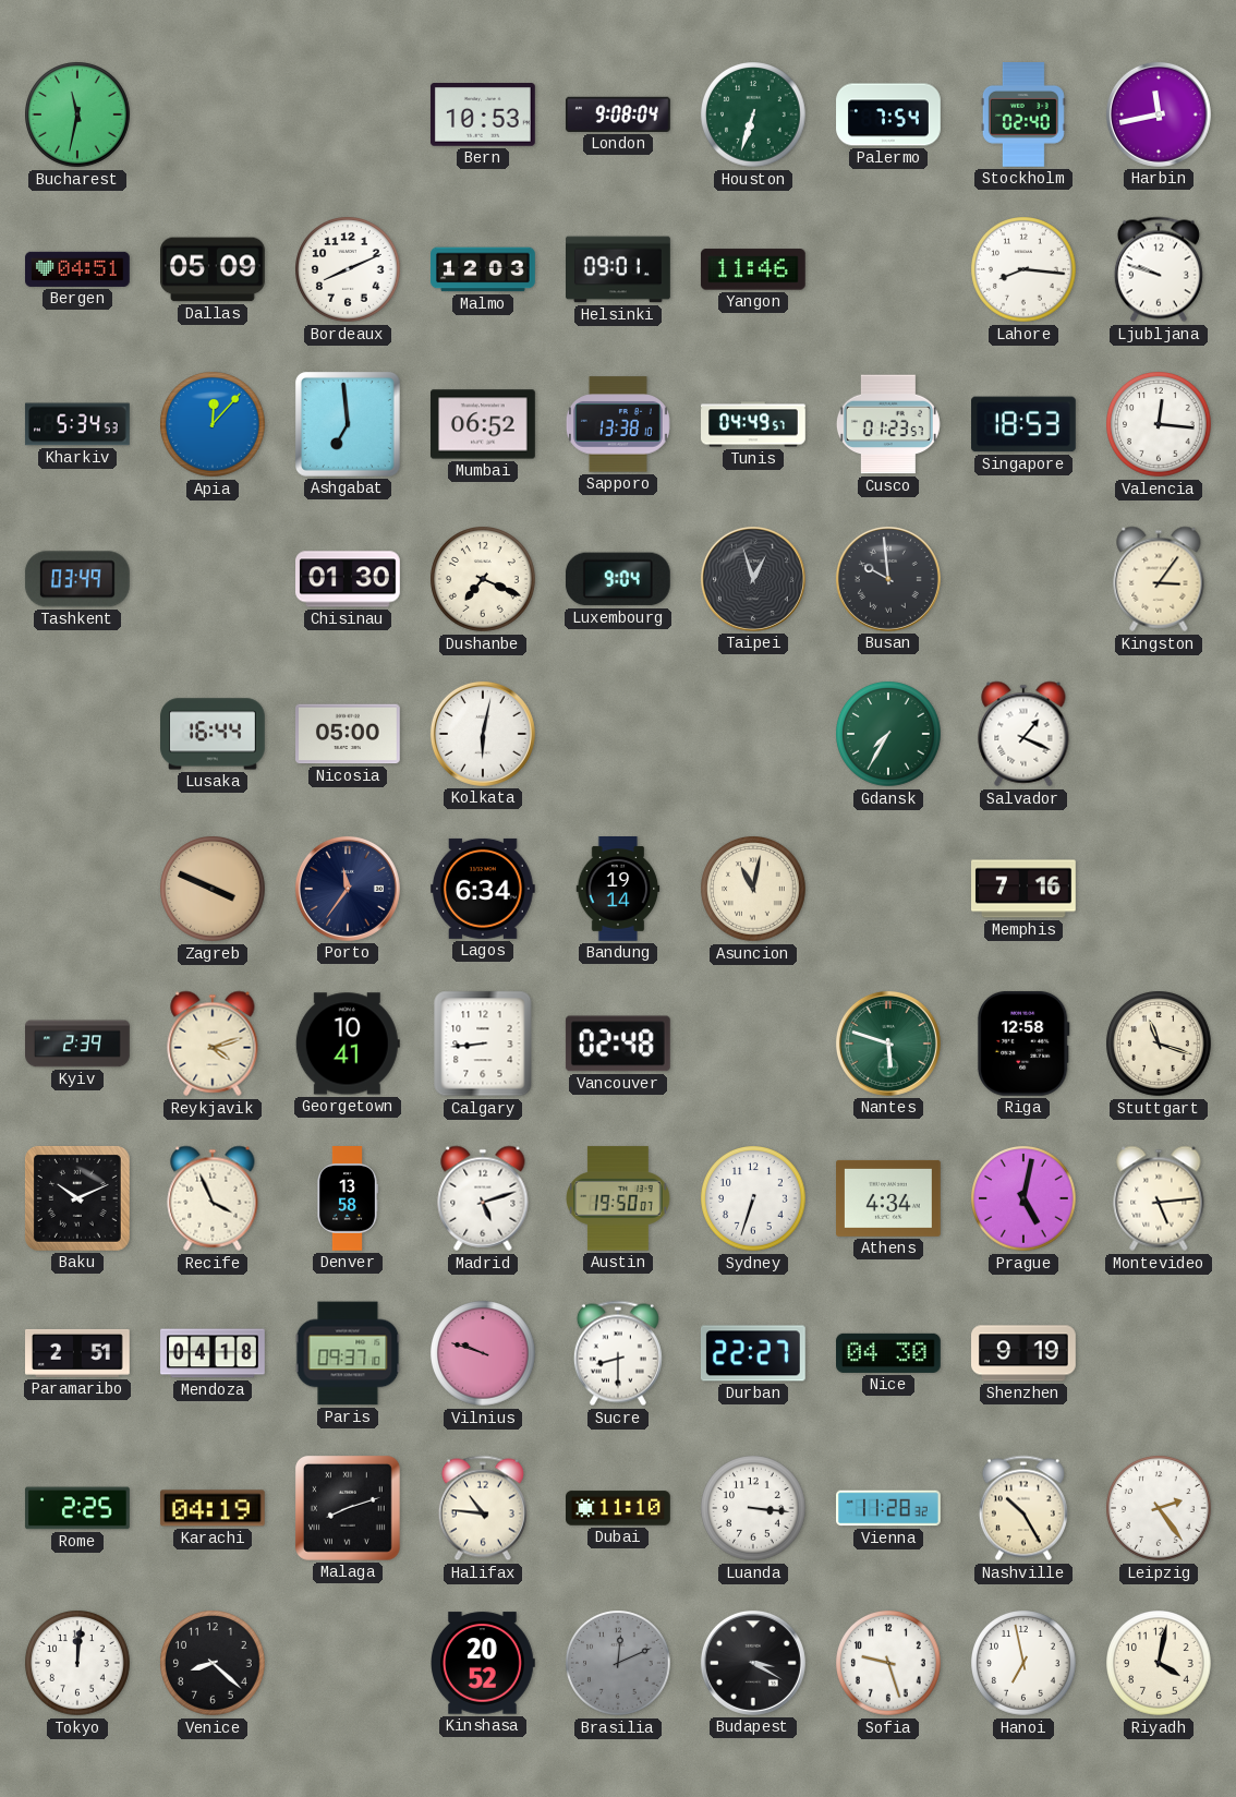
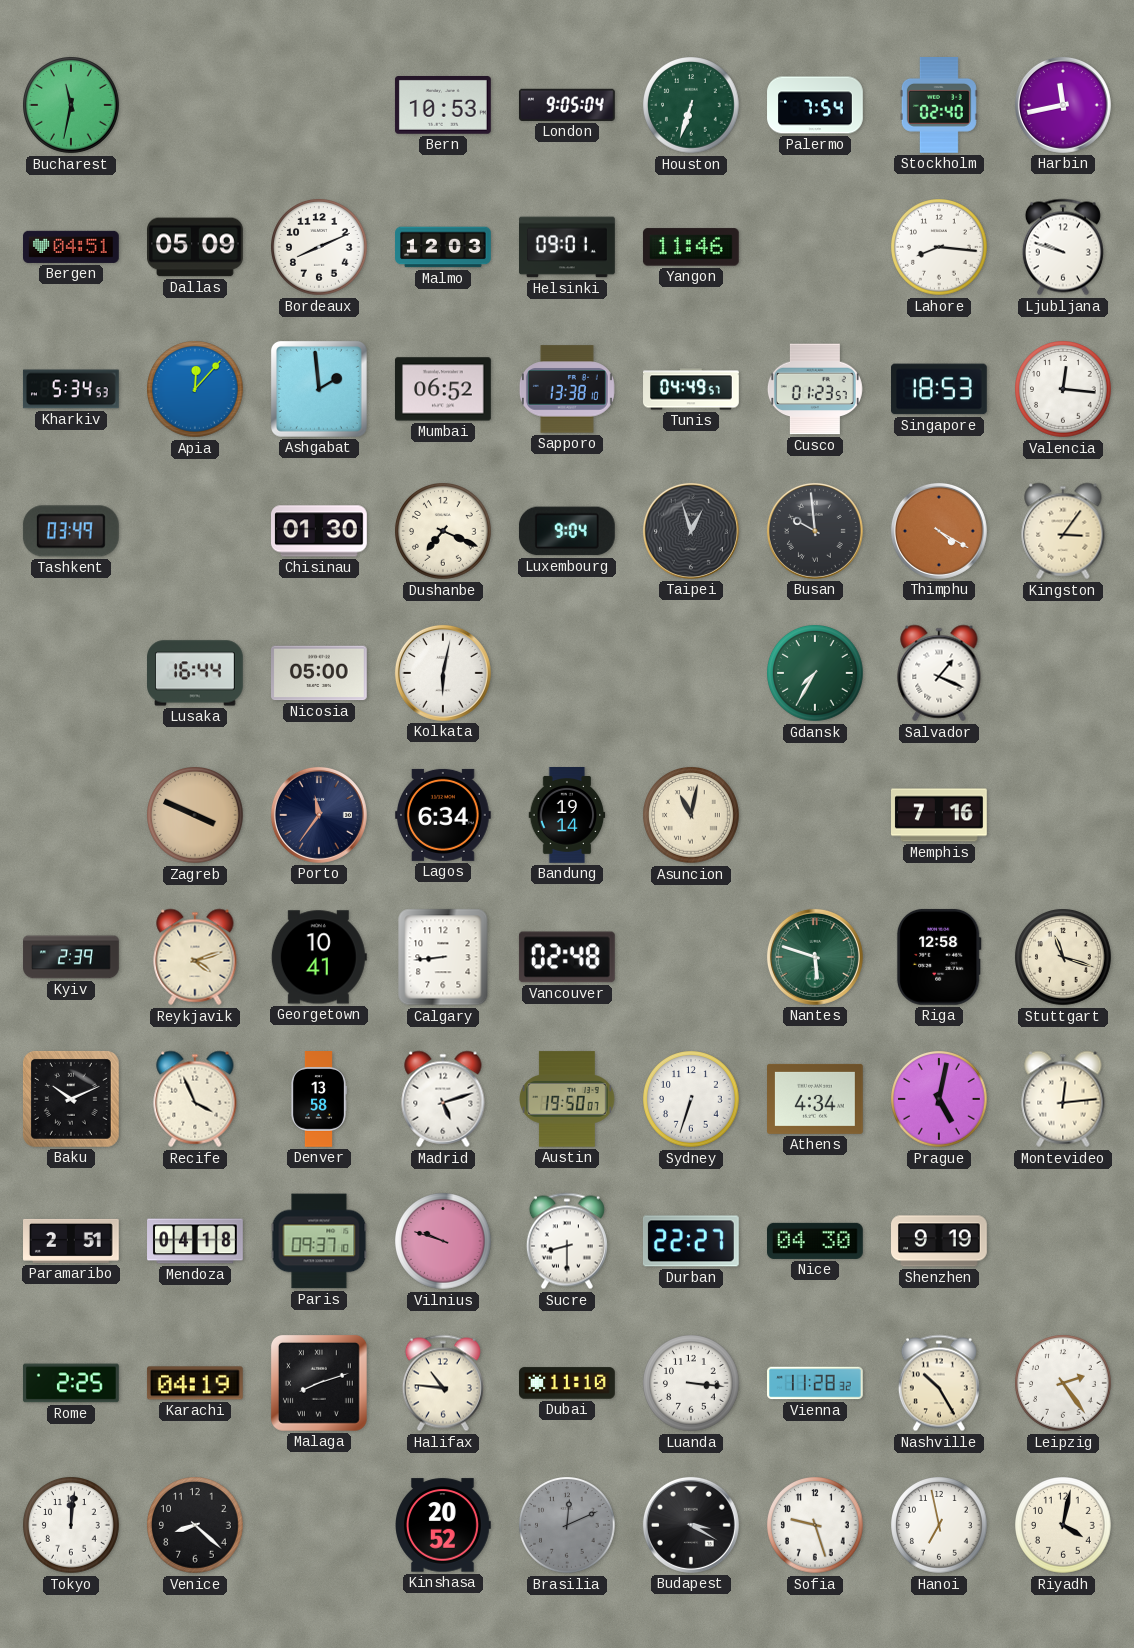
London: 9:08 -> 9:05
Ashgabat: 6:59 -> 1:59
Thimphu: none -> 4:20
Montevideo: 5:14 -> 12:14
